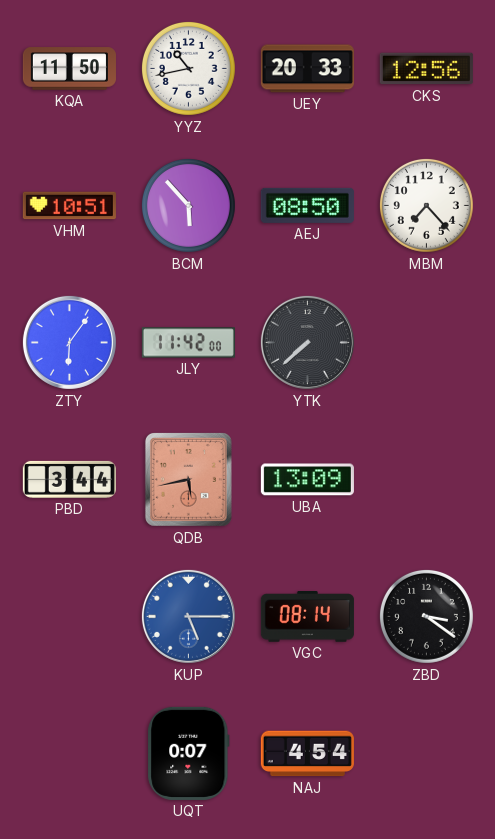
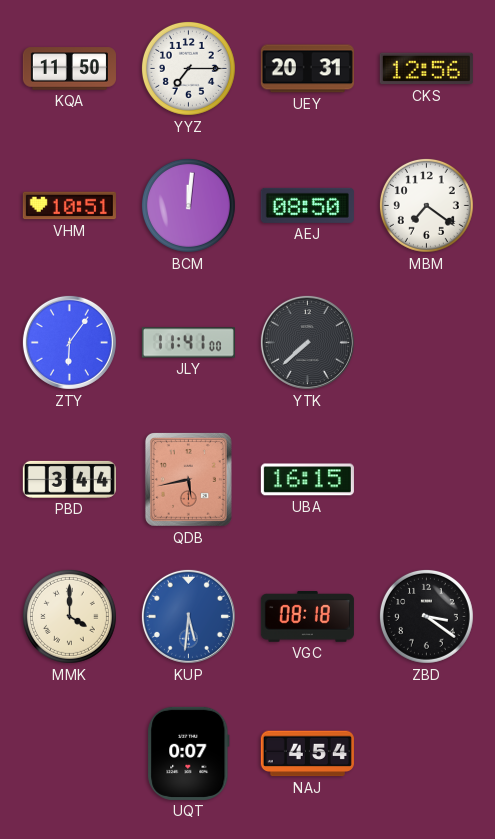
YYZ: 10:43 -> 7:15
UEY: 20:33 -> 20:31
BCM: 5:53 -> 12:01
MBM: 7:23 -> 7:21
JLY: 11:42 -> 11:41
UBA: 13:09 -> 16:15
MMK: none -> 4:00
KUP: 5:15 -> 5:31
VGC: 08:14 -> 08:18
